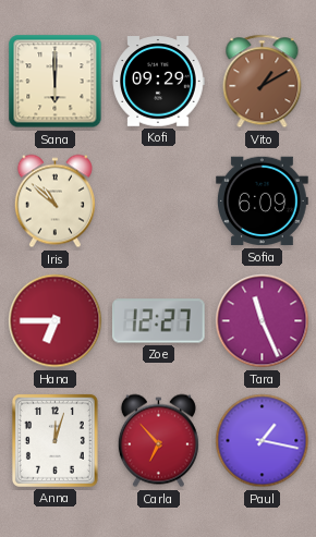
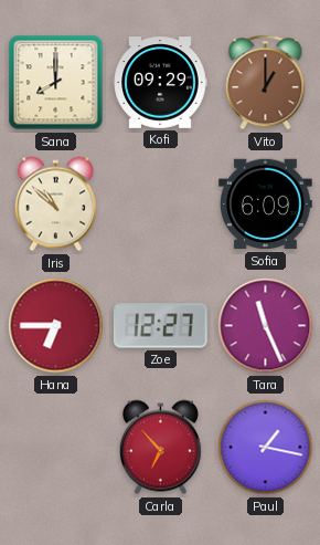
Sana: 6:00 -> 8:00
Vito: 1:10 -> 1:00
Anna: 12:03 -> none
